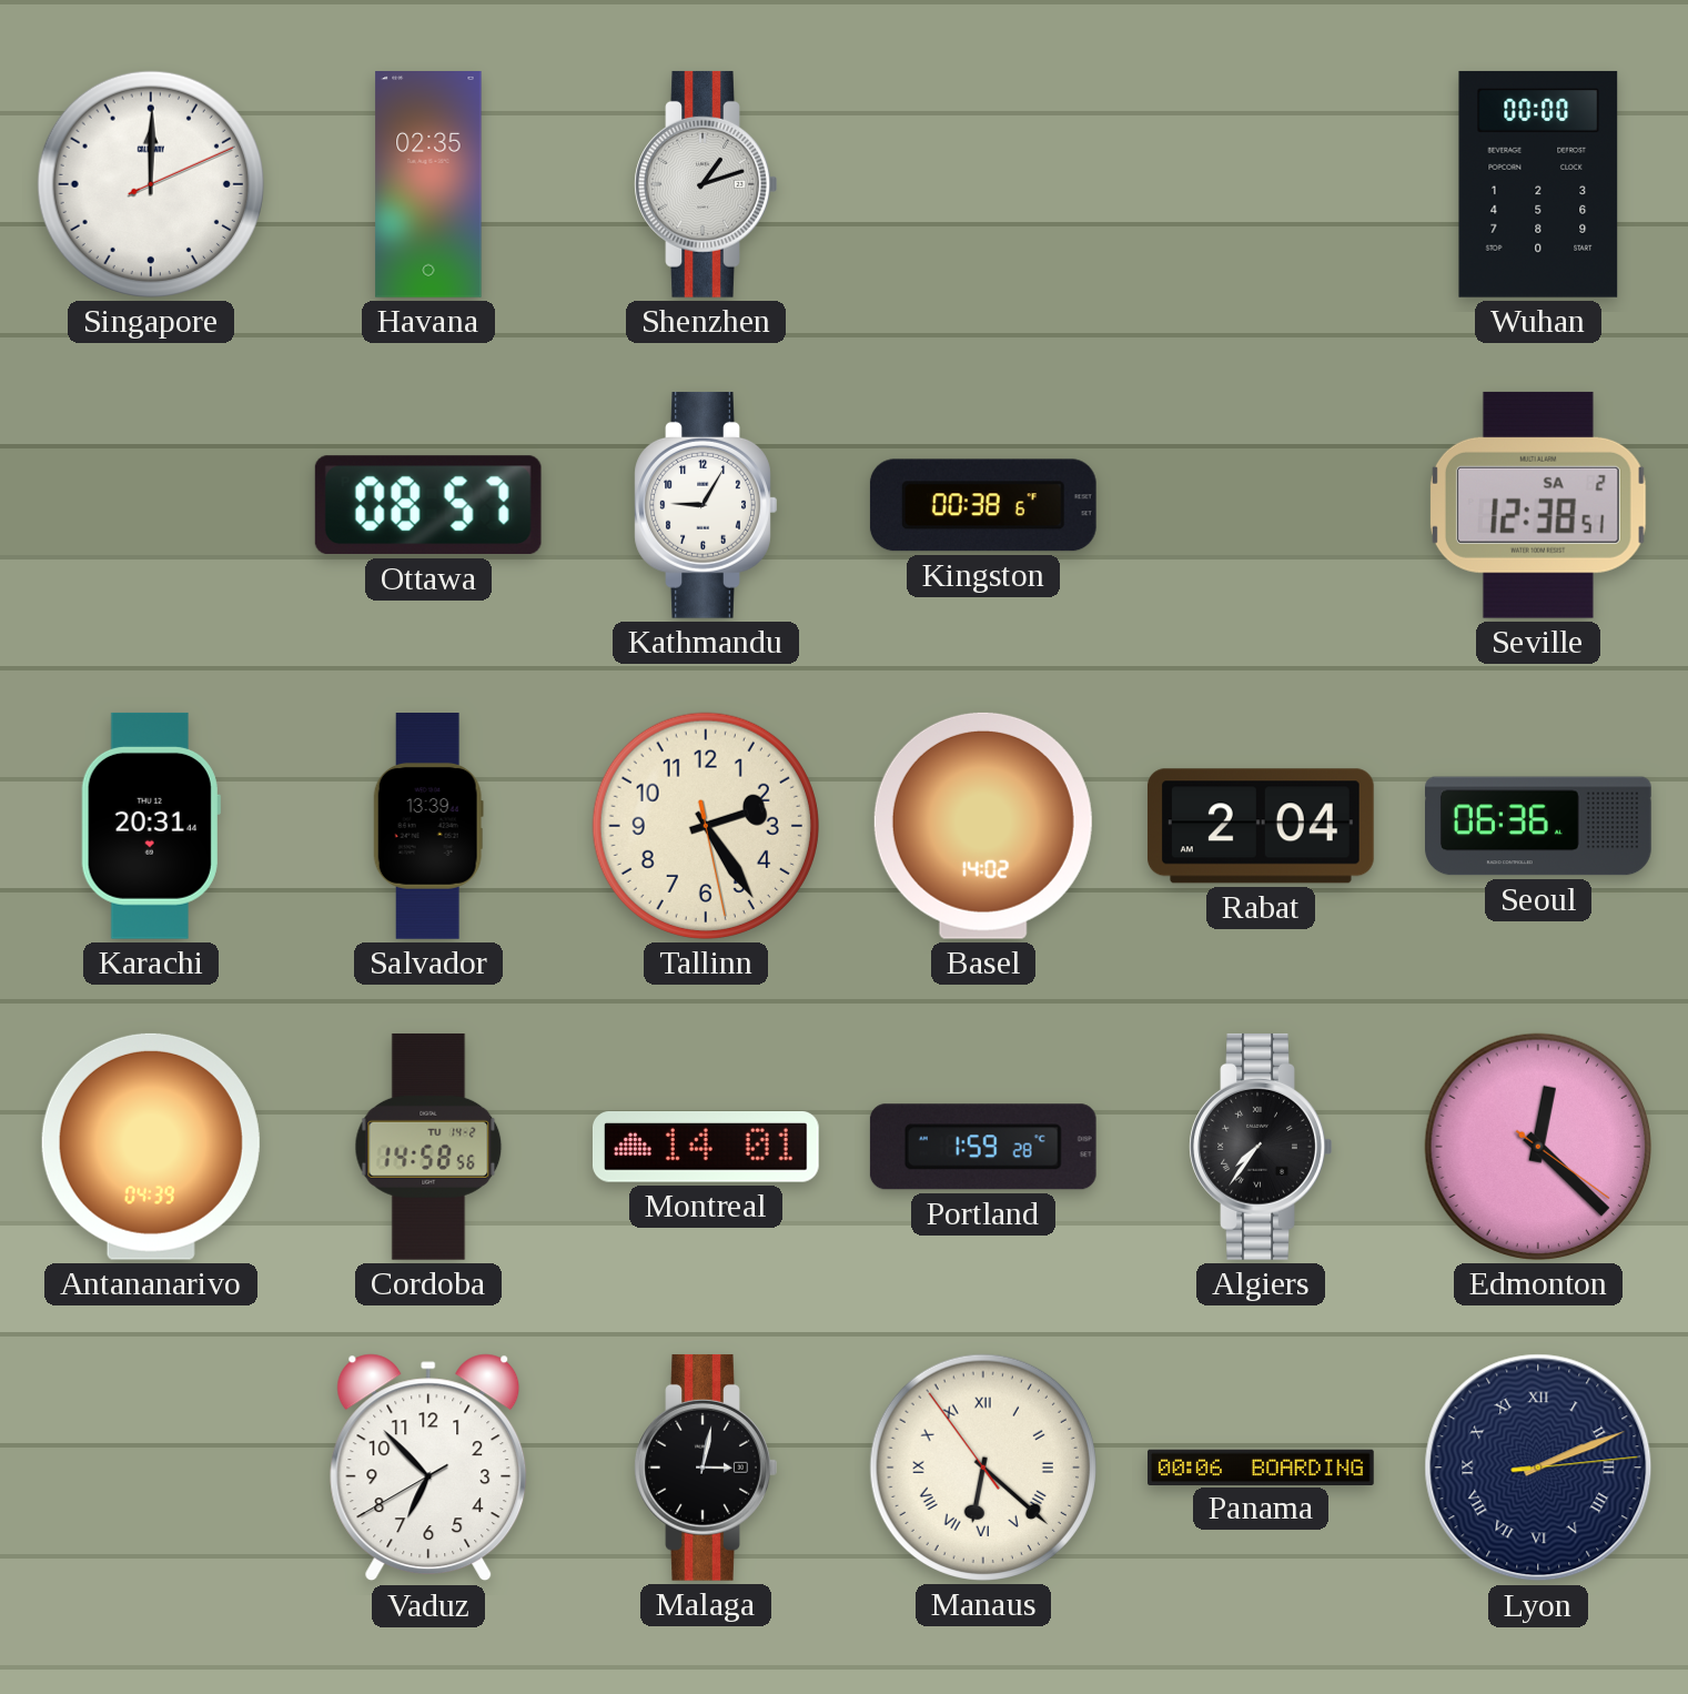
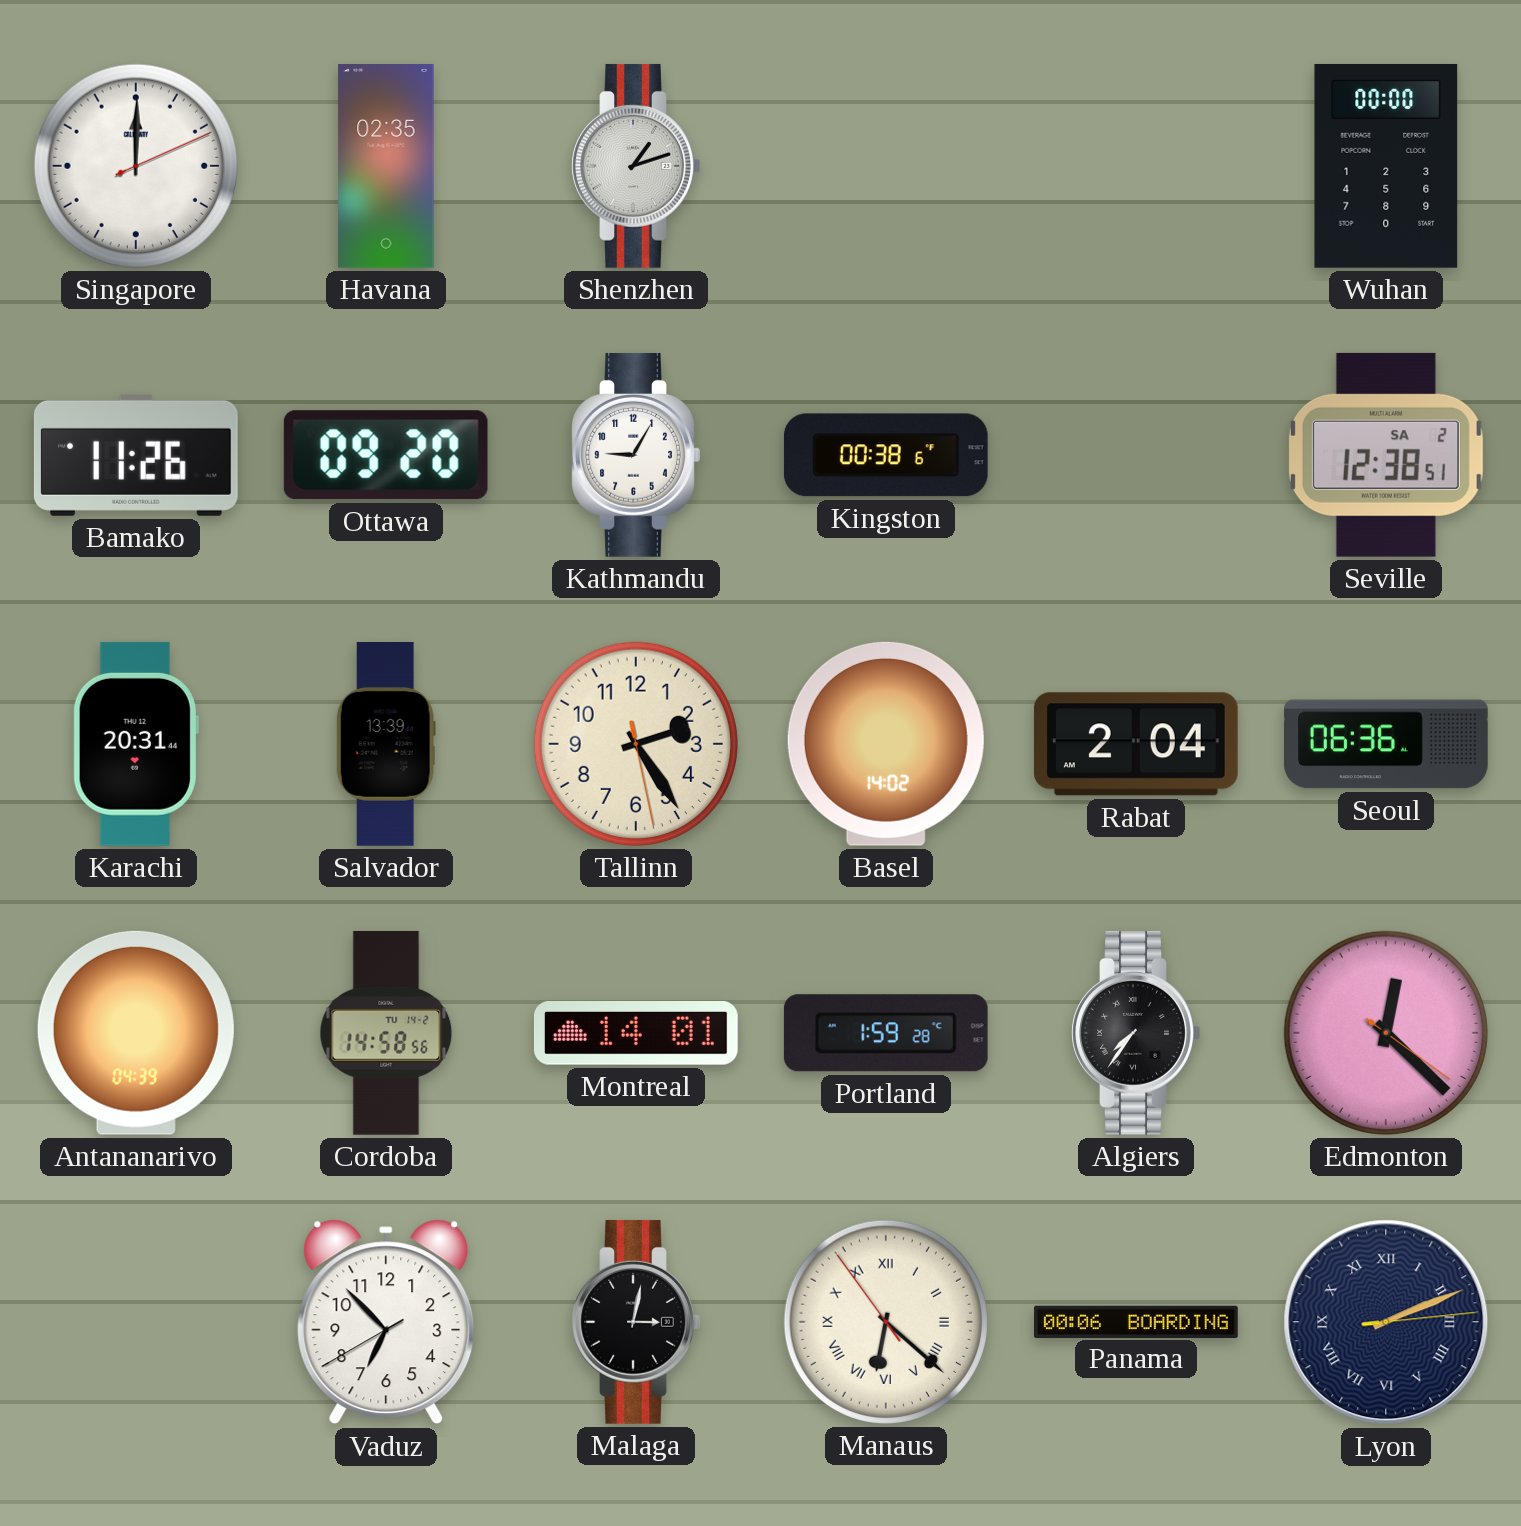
Bamako: none -> 11:26
Ottawa: 08:57 -> 09:20
